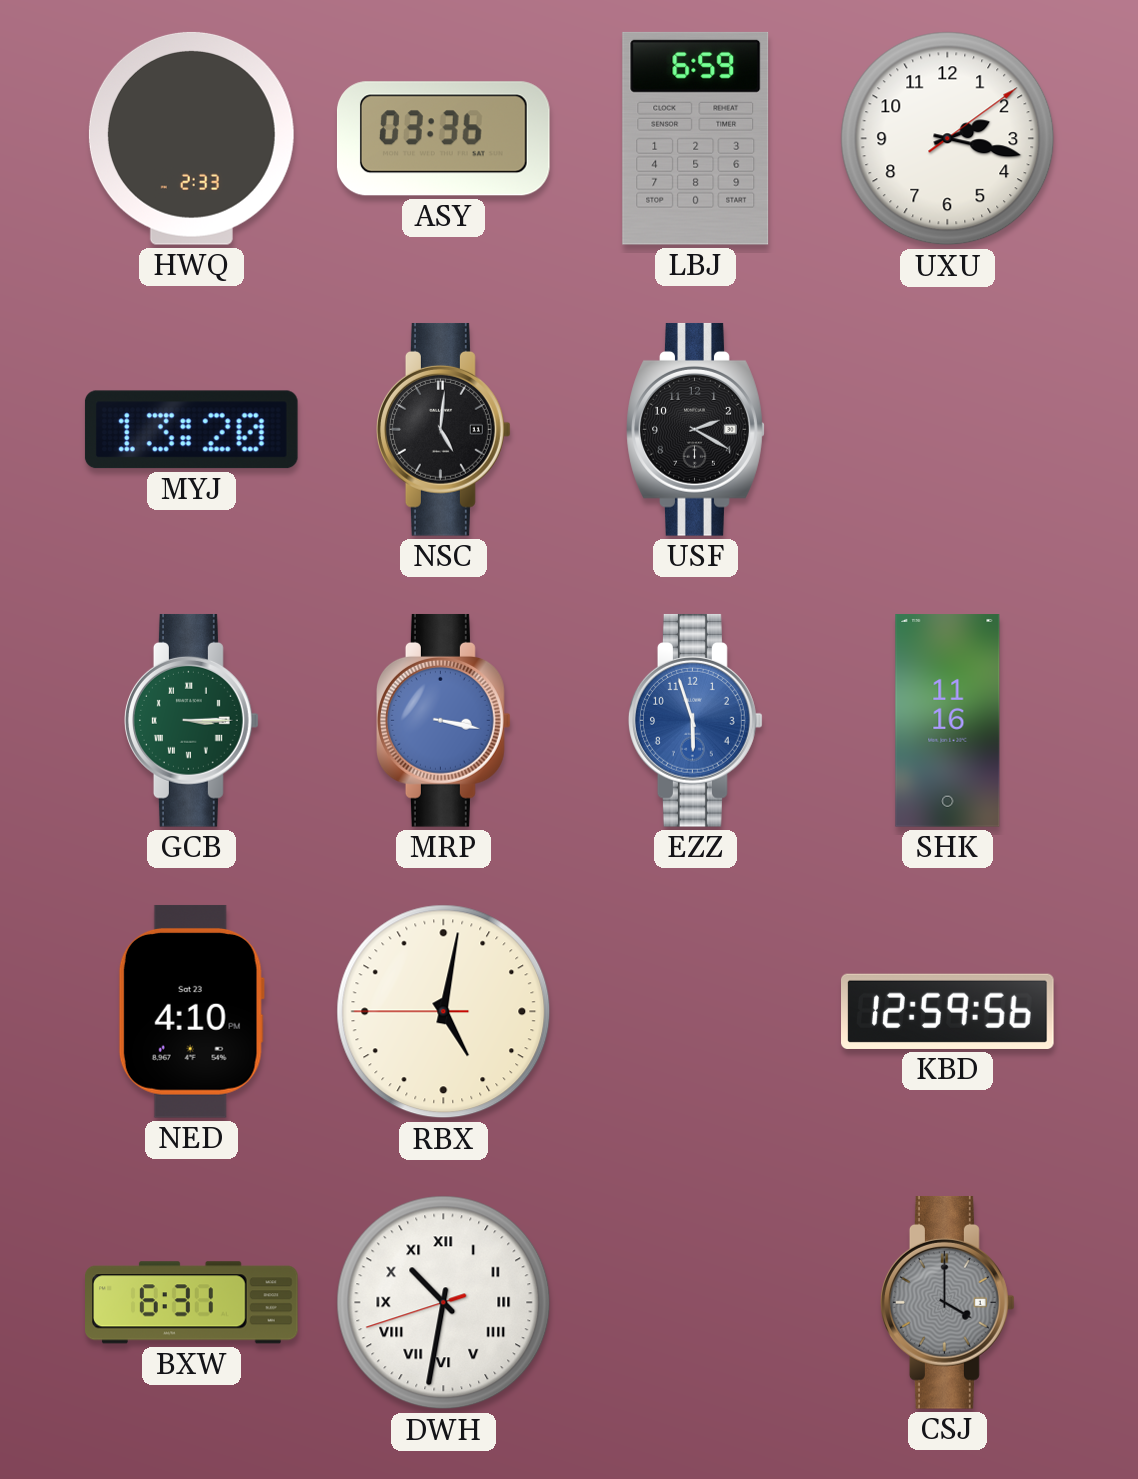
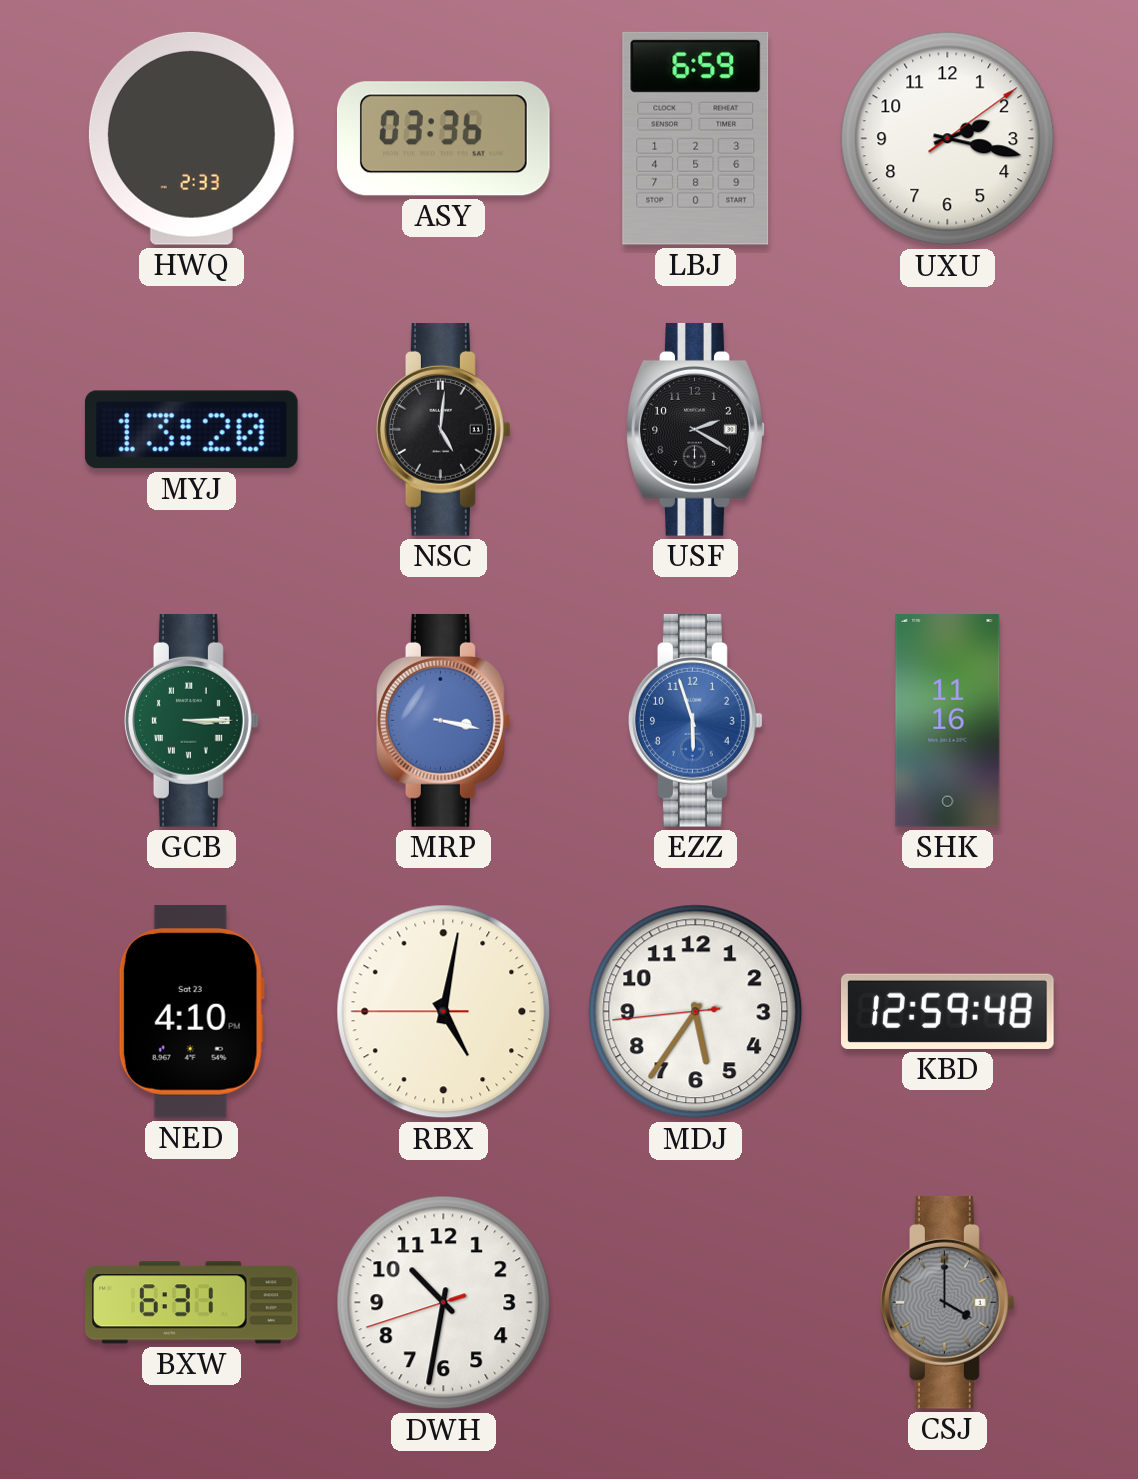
MDJ: none -> 5:35
KBD: 12:59:56 -> 12:59:48
DWH numerals: Roman -> Arabic
